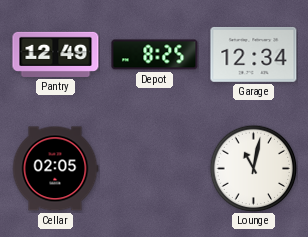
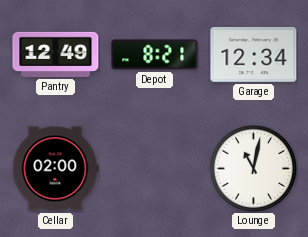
Depot: 8:25 -> 8:21
Cellar: 02:05 -> 02:00
